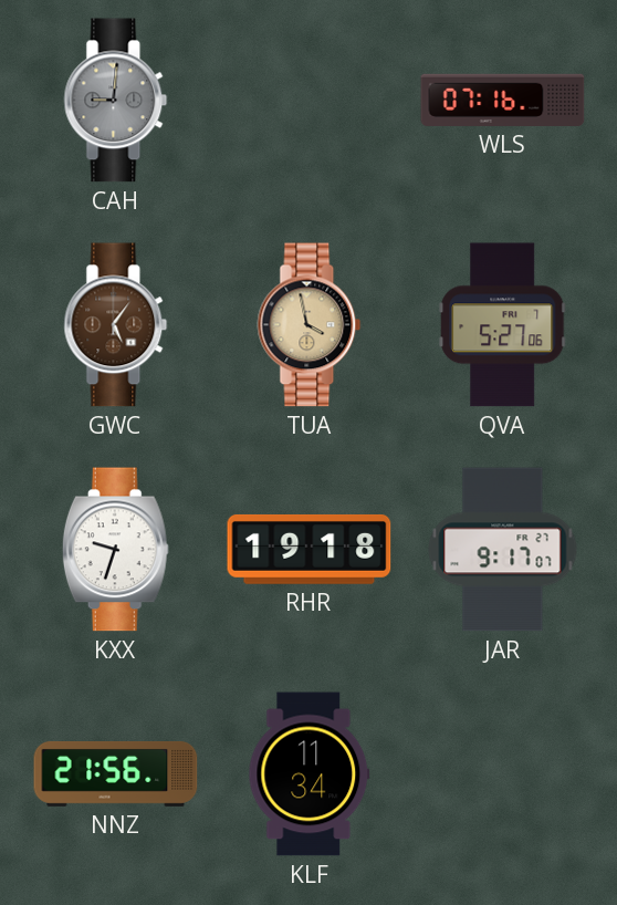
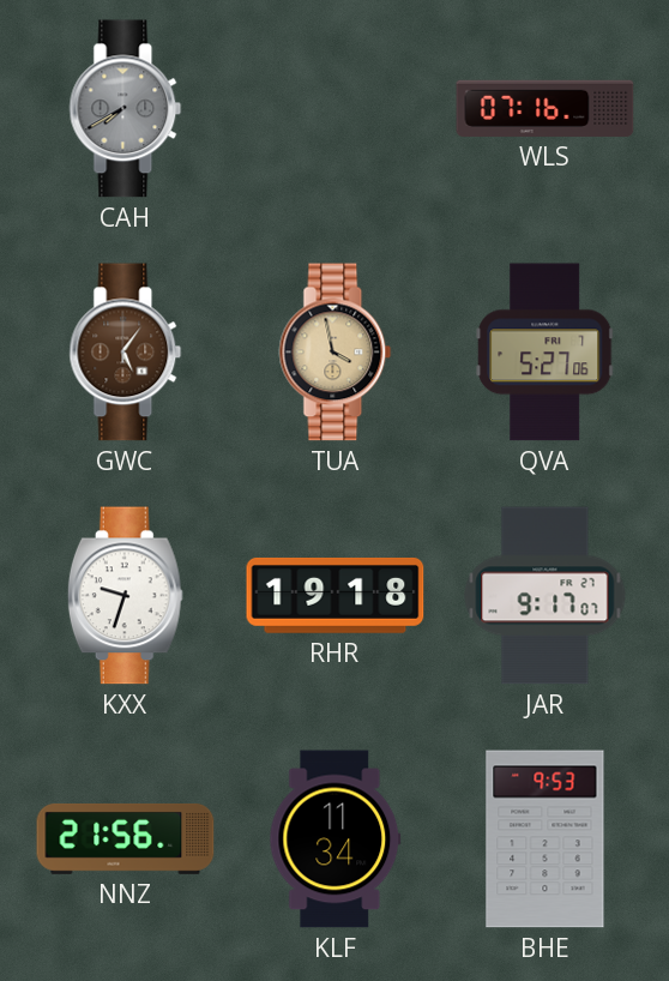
CAH: 9:01 -> 7:40
BHE: none -> 9:53
